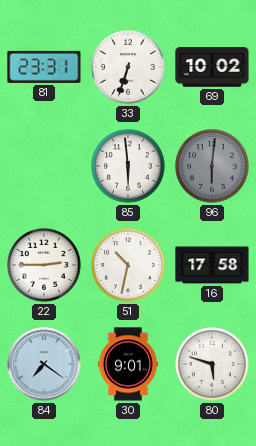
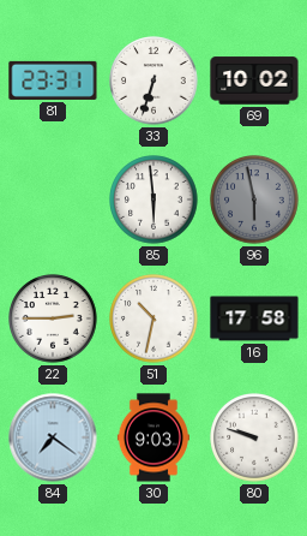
96: 6:01 -> 5:58
30: 9:01 -> 9:03
80: 5:48 -> 9:48
